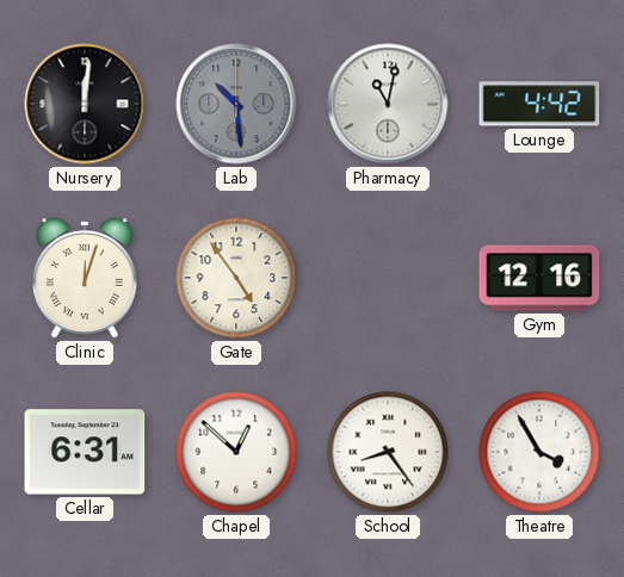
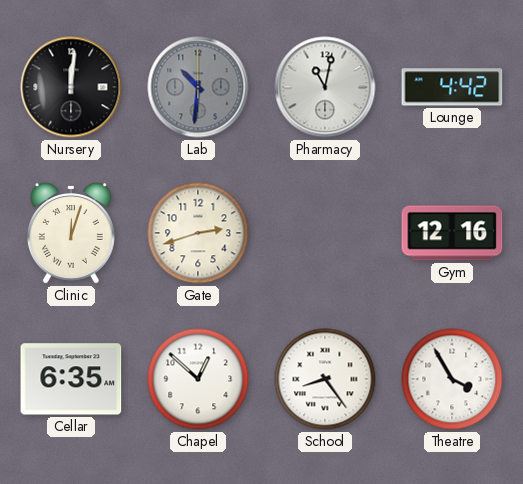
Lab: 10:29 -> 10:31
Gate: 4:54 -> 2:42
Cellar: 6:31 -> 6:35
